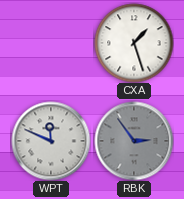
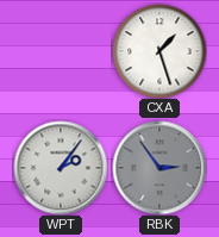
WPT: 11:49 -> 2:06
